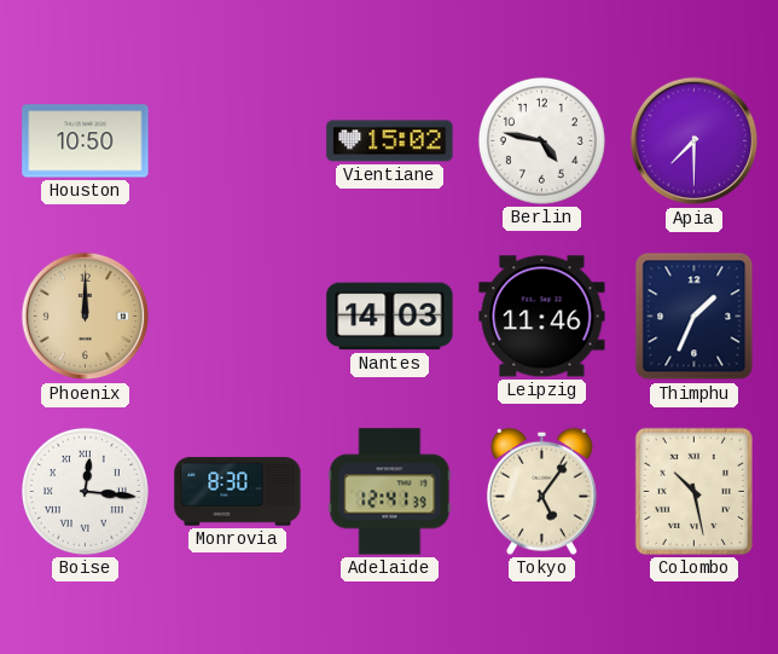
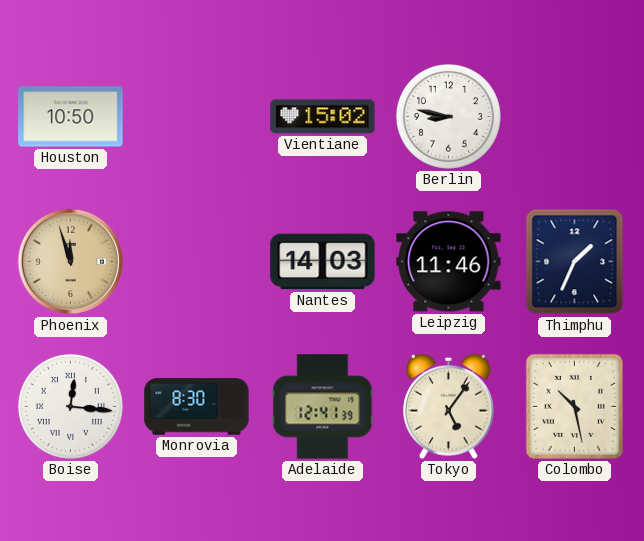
Berlin: 4:47 -> 8:47
Apia: 7:30 -> none
Phoenix: 12:00 -> 11:57
